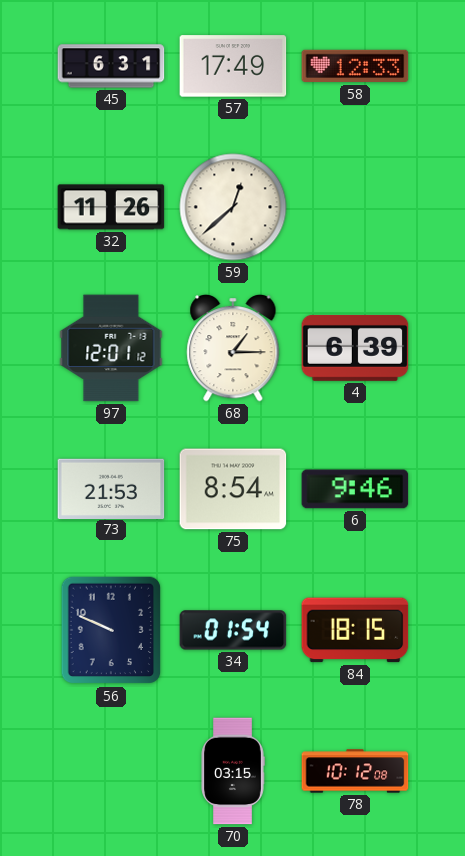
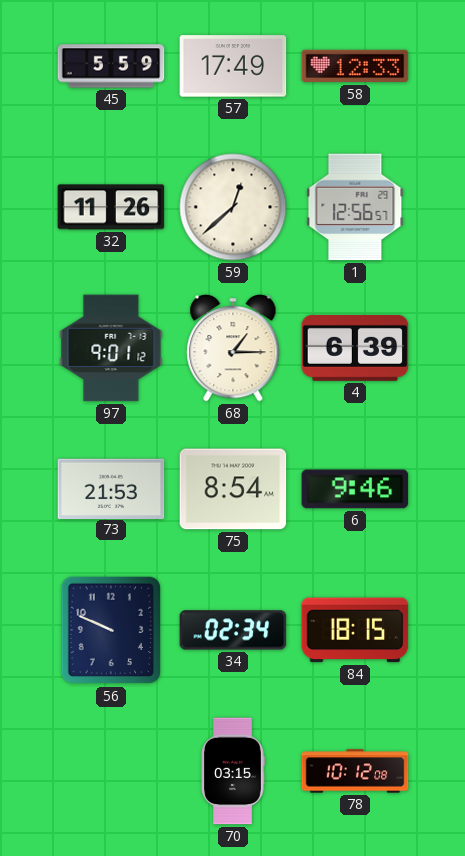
45: 6:31 -> 5:59
1: none -> 12:56
97: 12:01 -> 9:01
34: 01:54 -> 02:34
